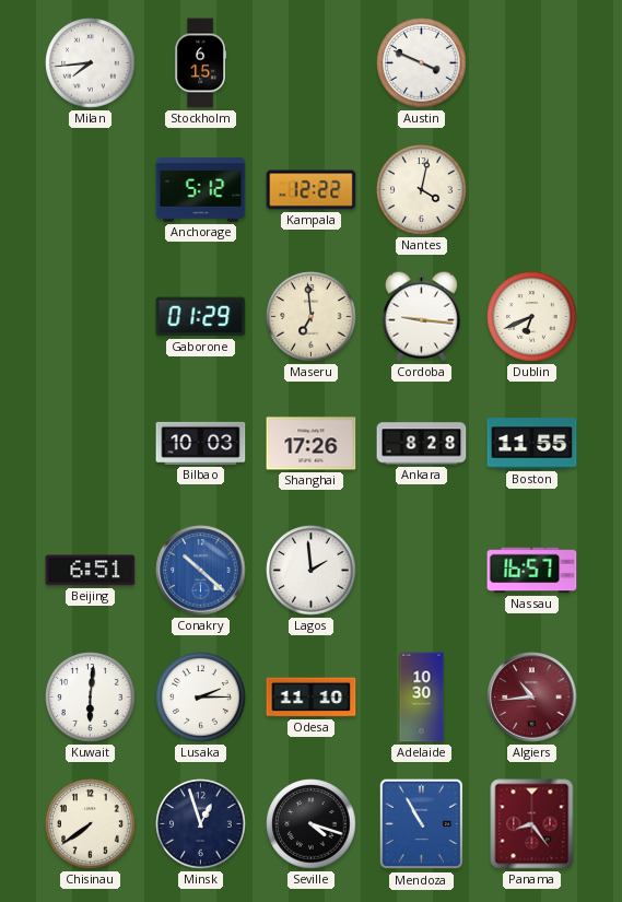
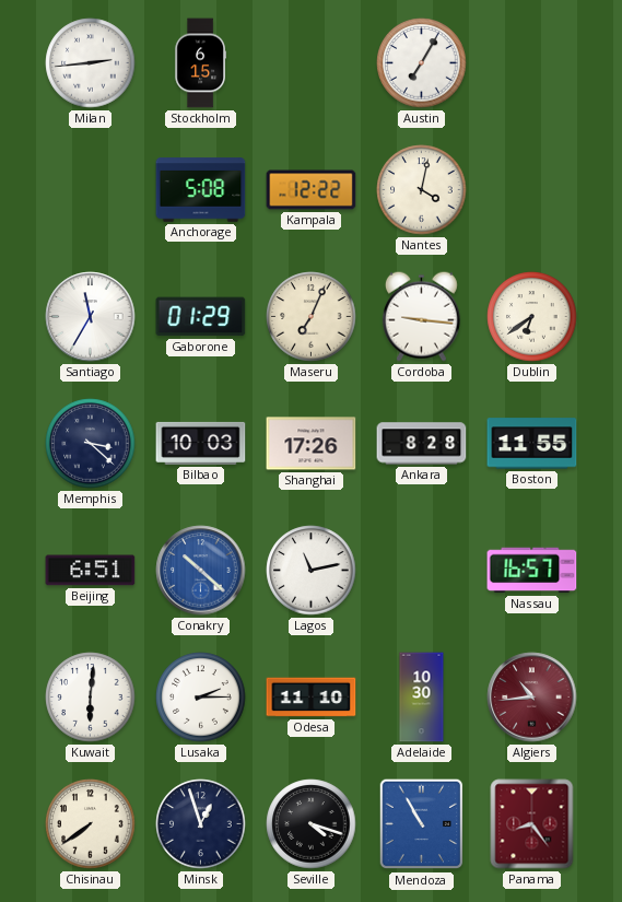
Milan: 7:44 -> 2:44
Austin: 3:49 -> 7:05
Anchorage: 5:12 -> 5:08
Santiago: none -> 11:35
Maseru: 6:59 -> 7:04
Dublin: 6:41 -> 6:39
Memphis: none -> 3:22
Lagos: 1:59 -> 11:13
